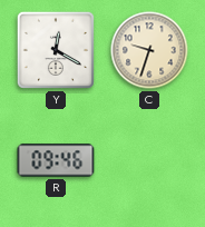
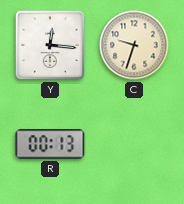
Y: 12:20 -> 12:16
R: 09:46 -> 00:13
